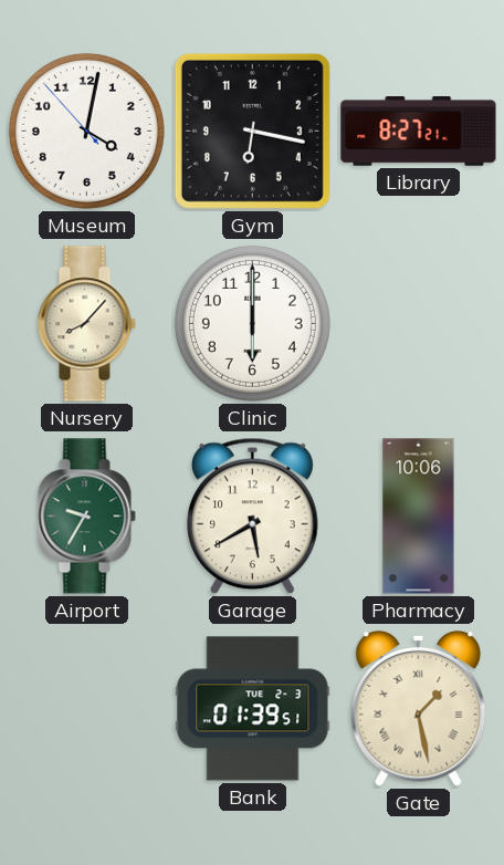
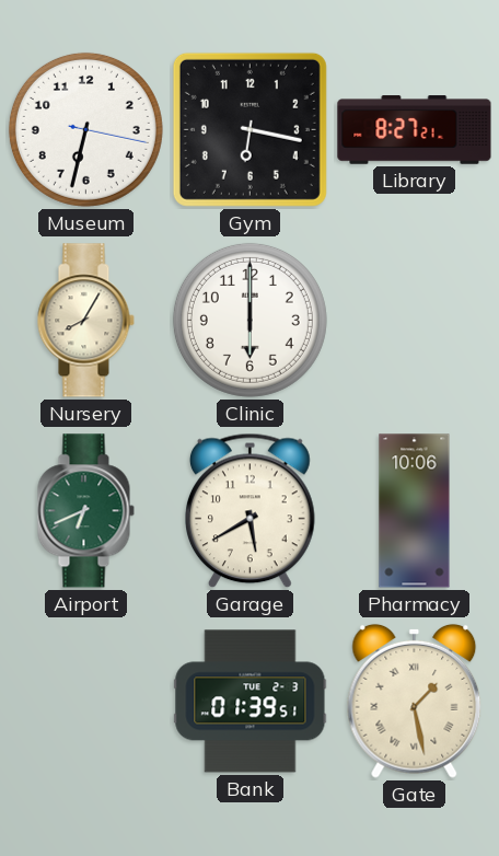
Museum: 4:01 -> 6:32
Nursery: 8:07 -> 8:05
Airport: 9:35 -> 6:41
